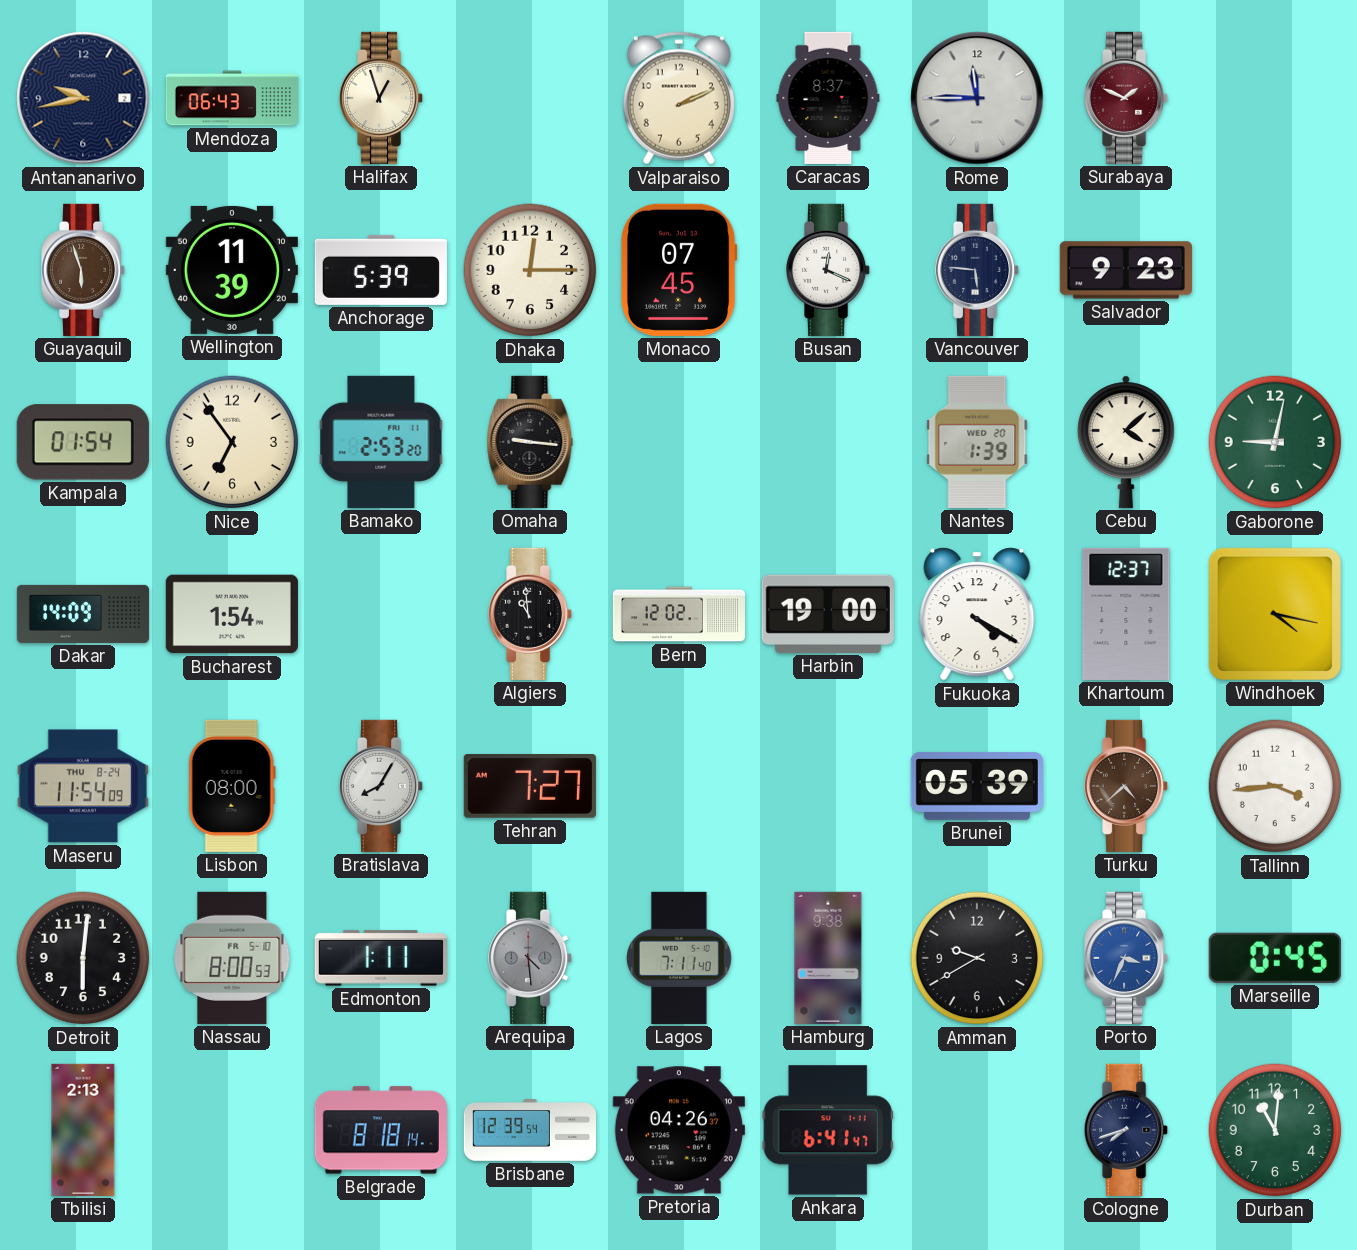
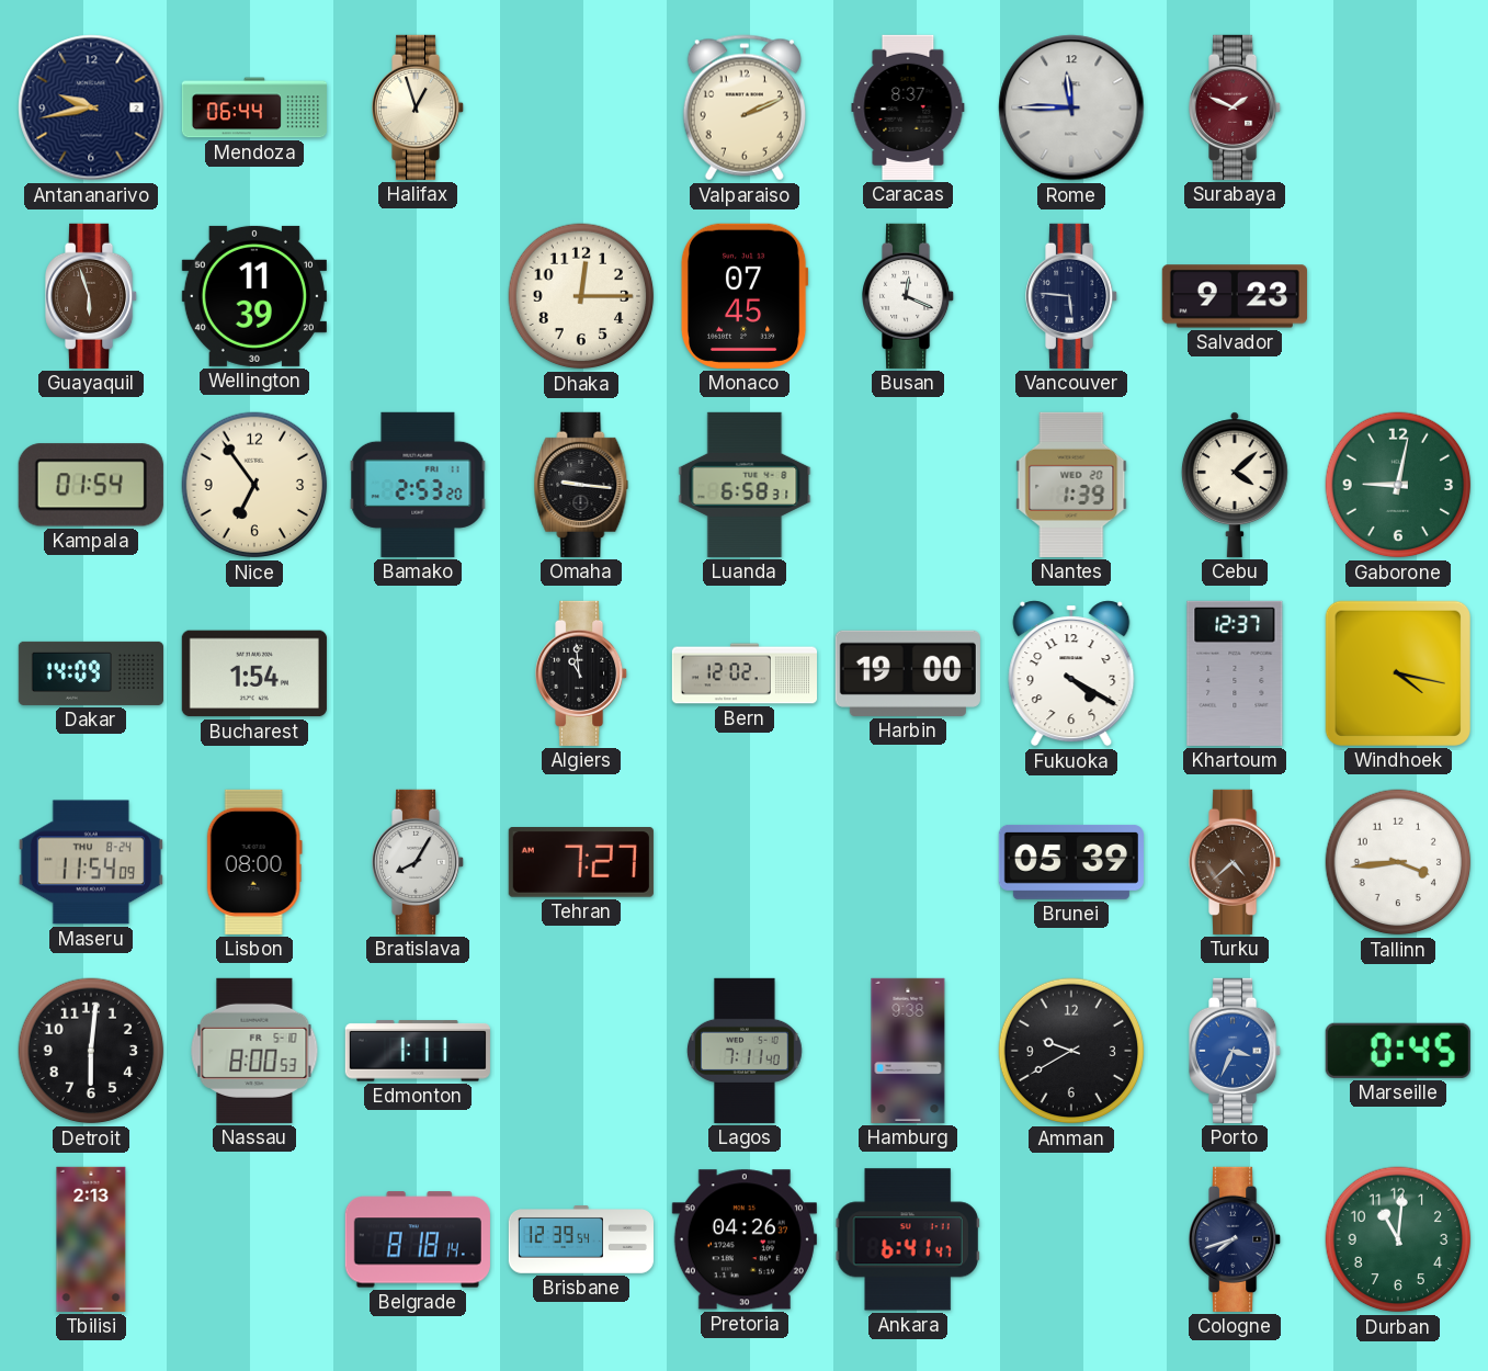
Mendoza: 06:43 -> 06:44
Anchorage: 5:39 -> none
Luanda: none -> 6:58
Arequipa: 4:29 -> none
